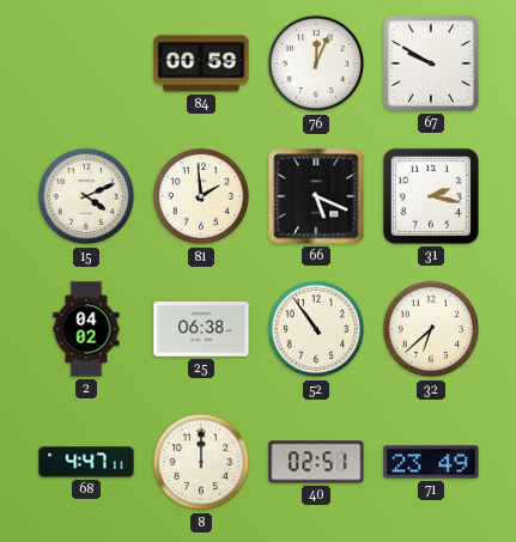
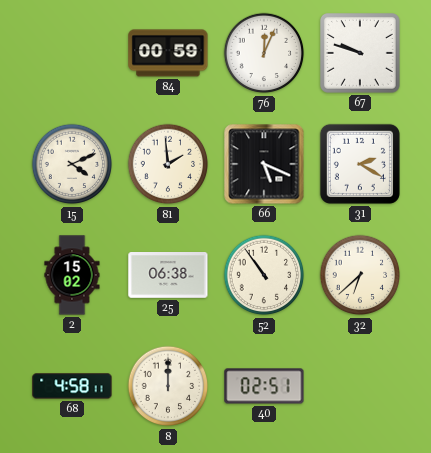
67: 9:50 -> 9:48
31: 2:17 -> 2:20
2: 04:02 -> 15:02
68: 4:47 -> 4:58
71: 23:49 -> none
